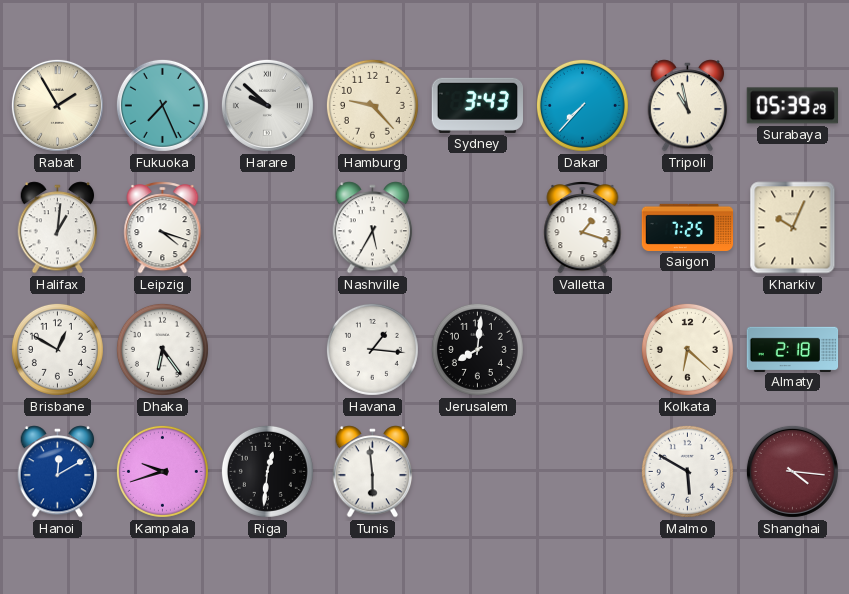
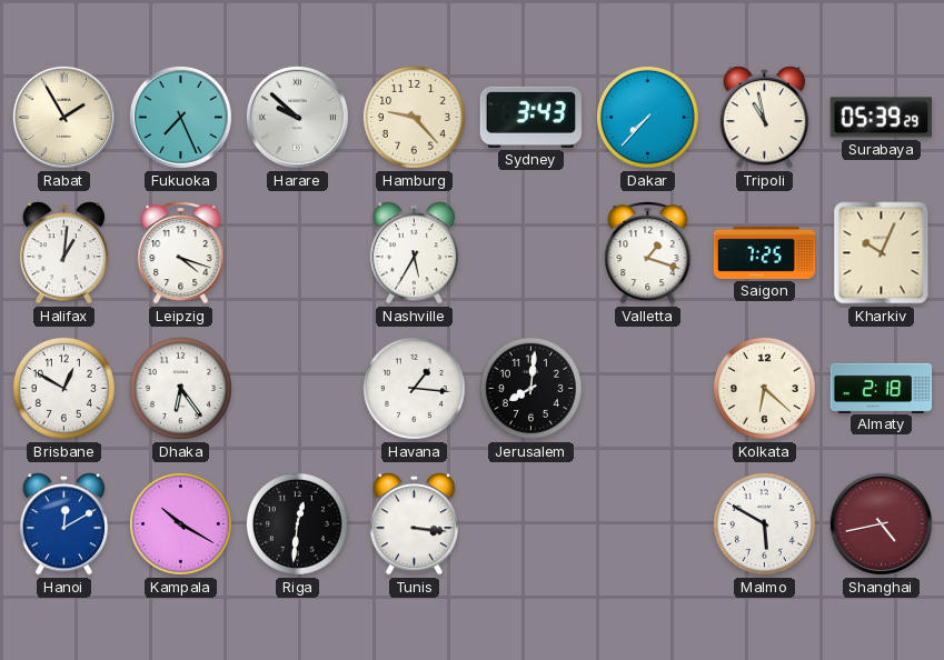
Kampala: 9:42 -> 10:20
Tunis: 5:59 -> 3:16
Shanghai: 4:16 -> 4:43
